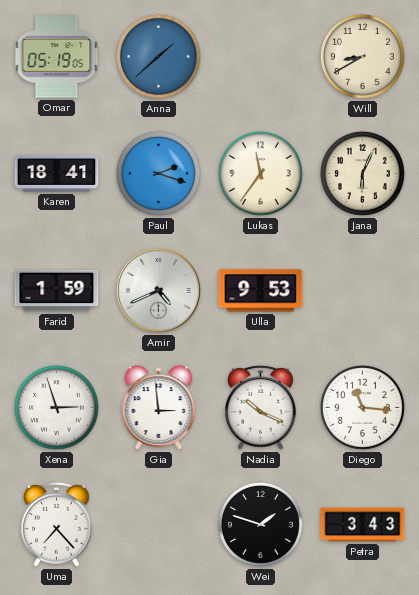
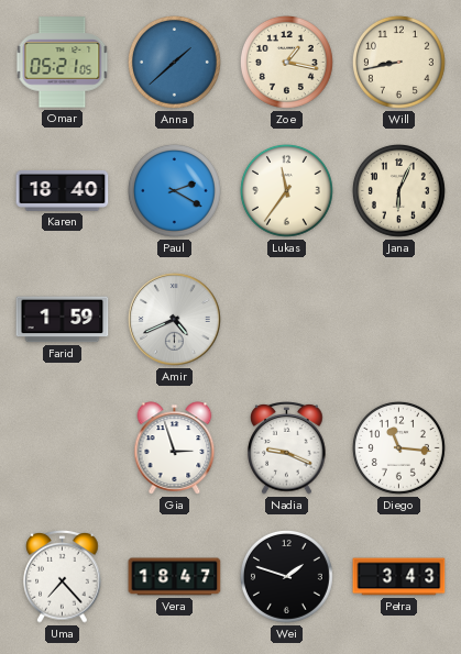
Omar: 05:19 -> 05:21
Zoe: none -> 1:17
Will: 8:40 -> 8:43
Karen: 18:41 -> 18:40
Paul: 2:18 -> 2:20
Ulla: 9:53 -> none
Xena: 2:57 -> none
Gia: 2:59 -> 2:57
Nadia: 10:19 -> 9:19
Vera: none -> 18:47
